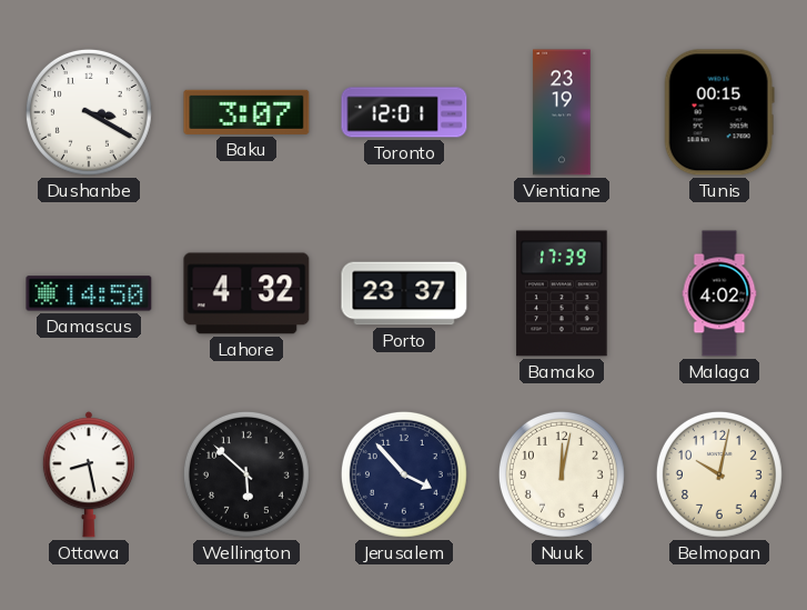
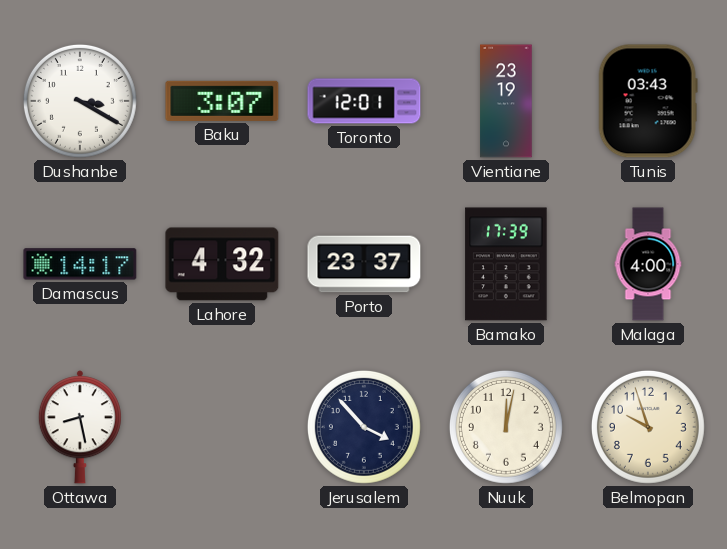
Tunis: 00:15 -> 03:43
Damascus: 14:50 -> 14:17
Malaga: 4:02 -> 4:00
Wellington: 5:52 -> none
Belmopan: 10:02 -> 9:57
